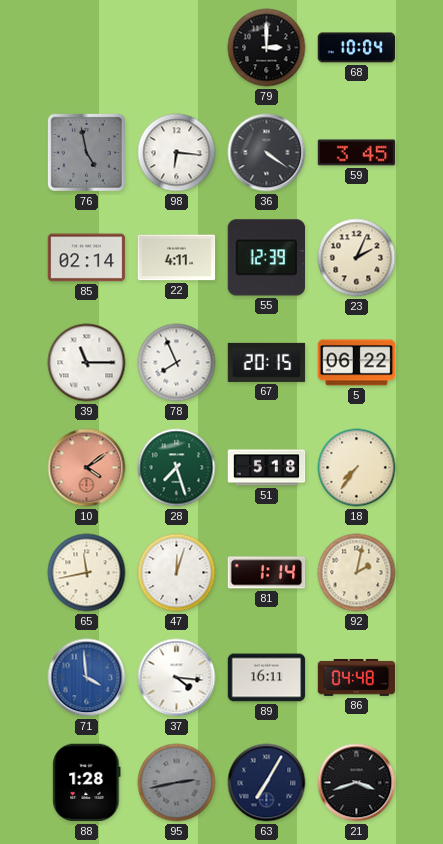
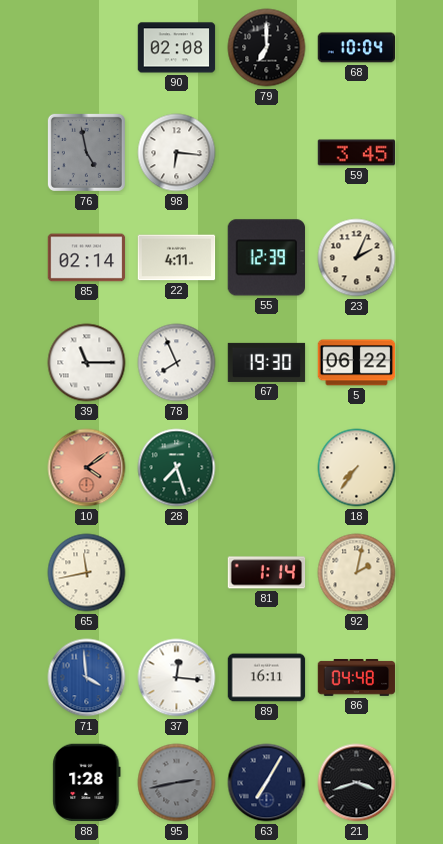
90: none -> 02:08
79: 3:00 -> 7:00
36: 4:21 -> none
67: 20:15 -> 19:30
51: 5:18 -> none
47: 12:03 -> none
37: 4:16 -> 12:16
